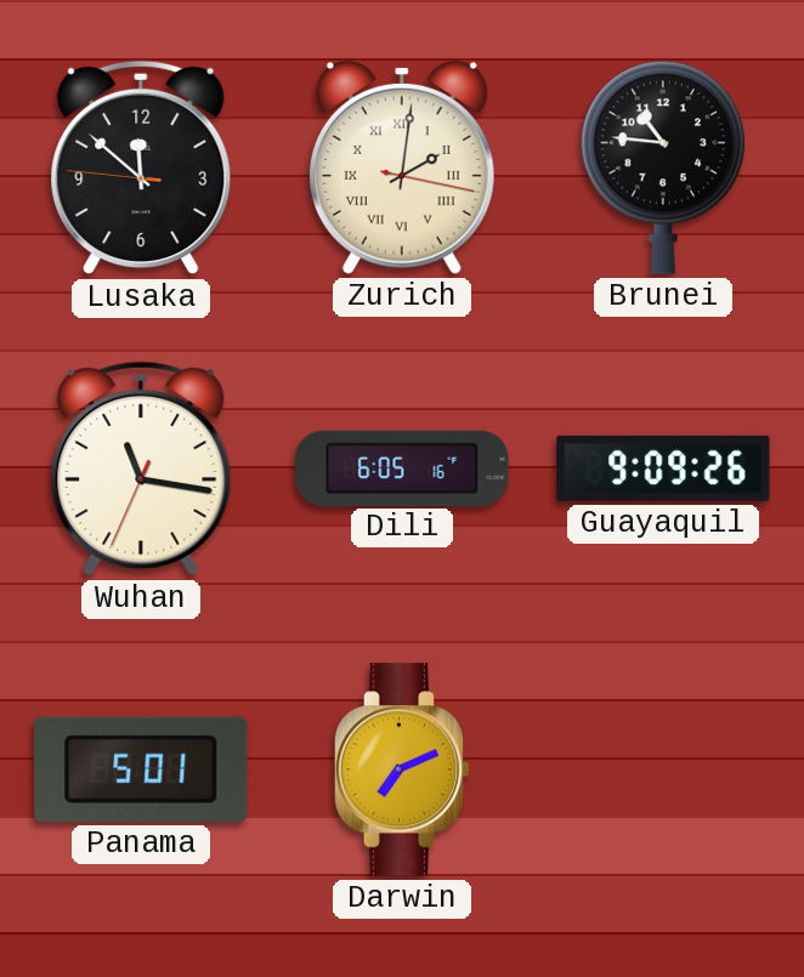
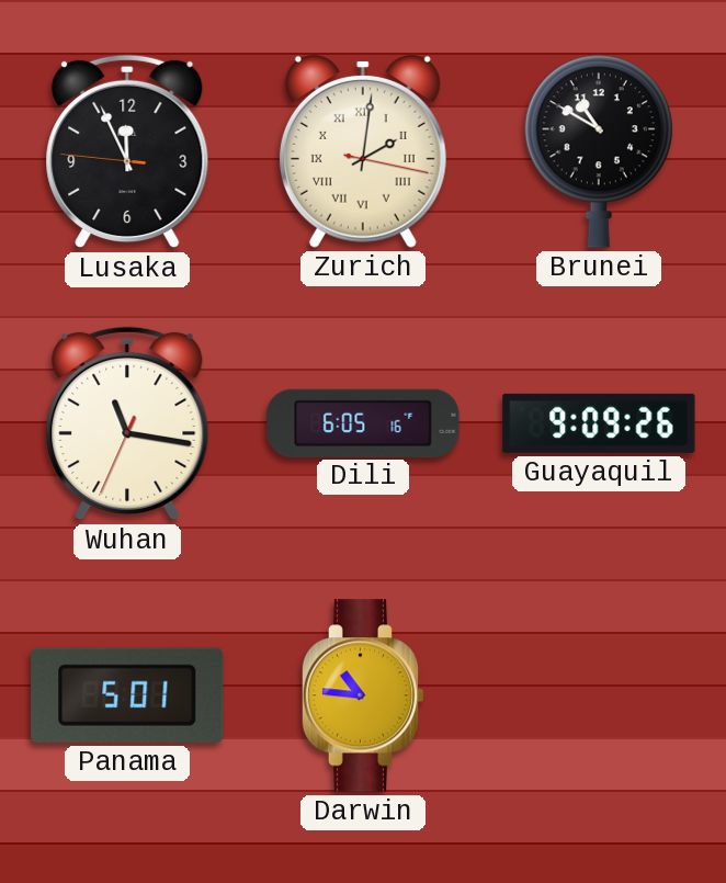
Lusaka: 11:51 -> 11:55
Brunei: 10:46 -> 10:50
Darwin: 7:11 -> 10:46
